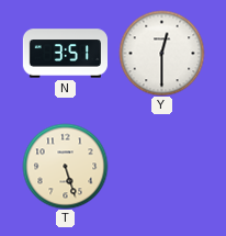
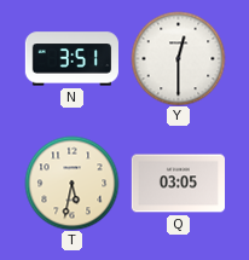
T: 5:27 -> 5:32
Q: none -> 03:05
